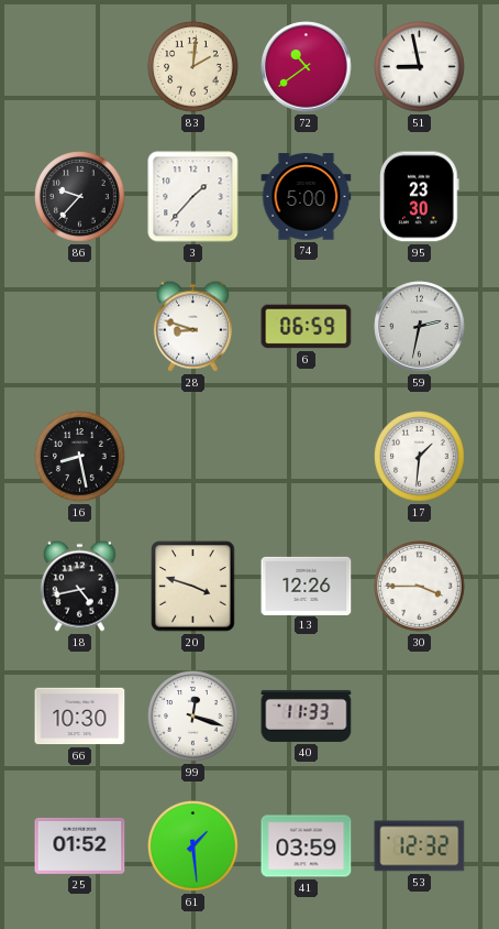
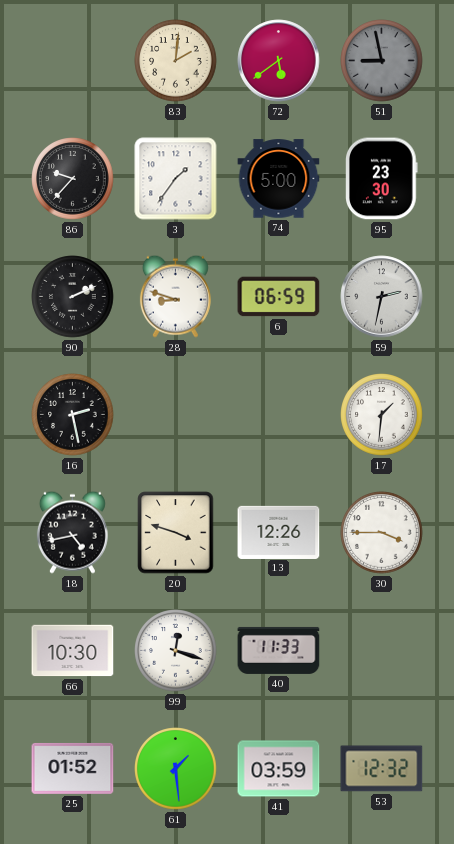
72: 10:39 -> 5:39
51 dial: white -> grey
3: 1:37 -> 1:36
90: none -> 2:11
16: 8:28 -> 2:28
